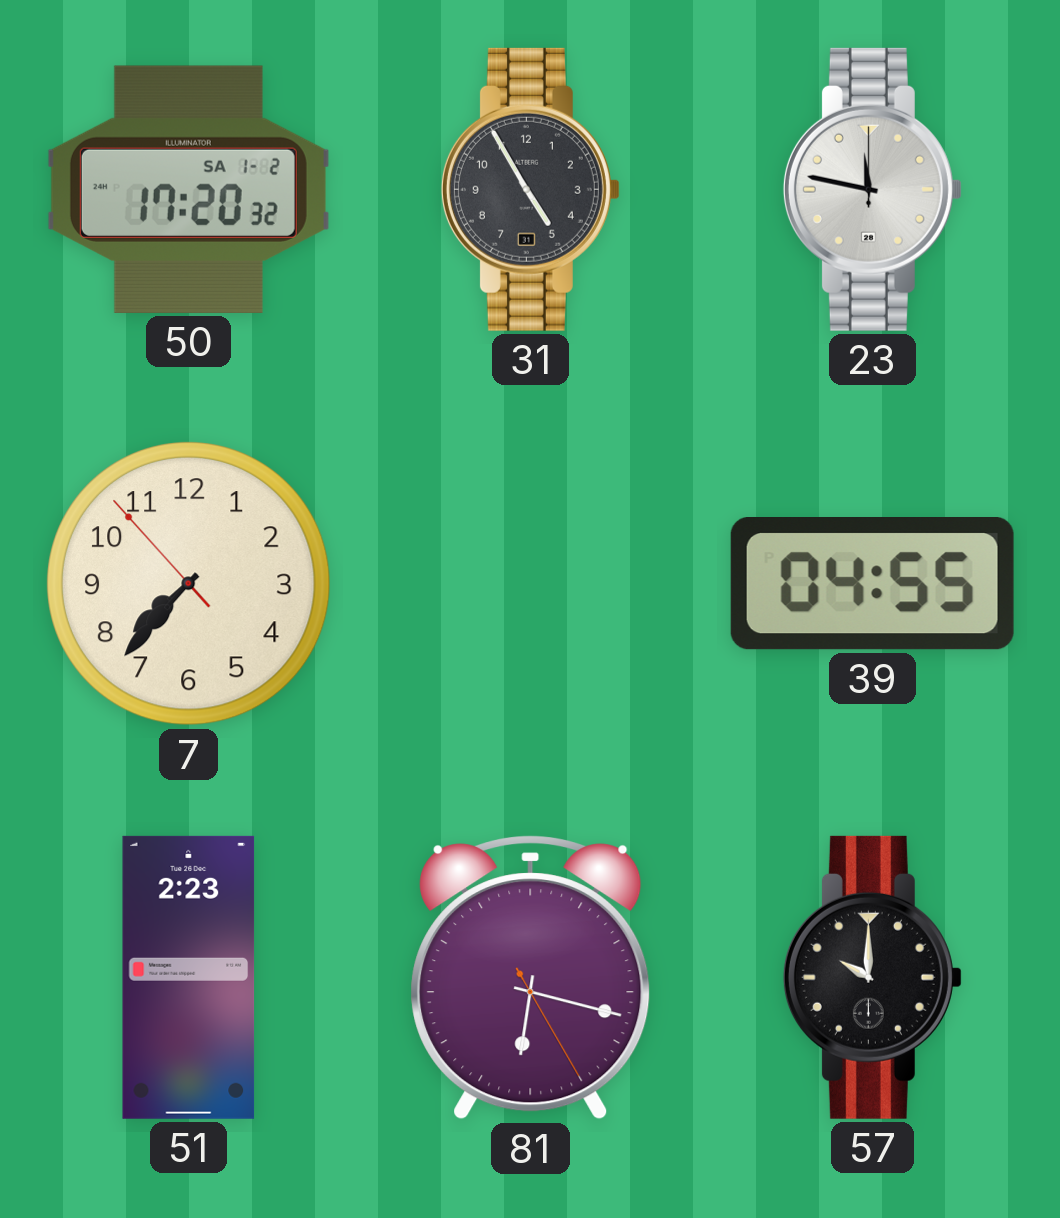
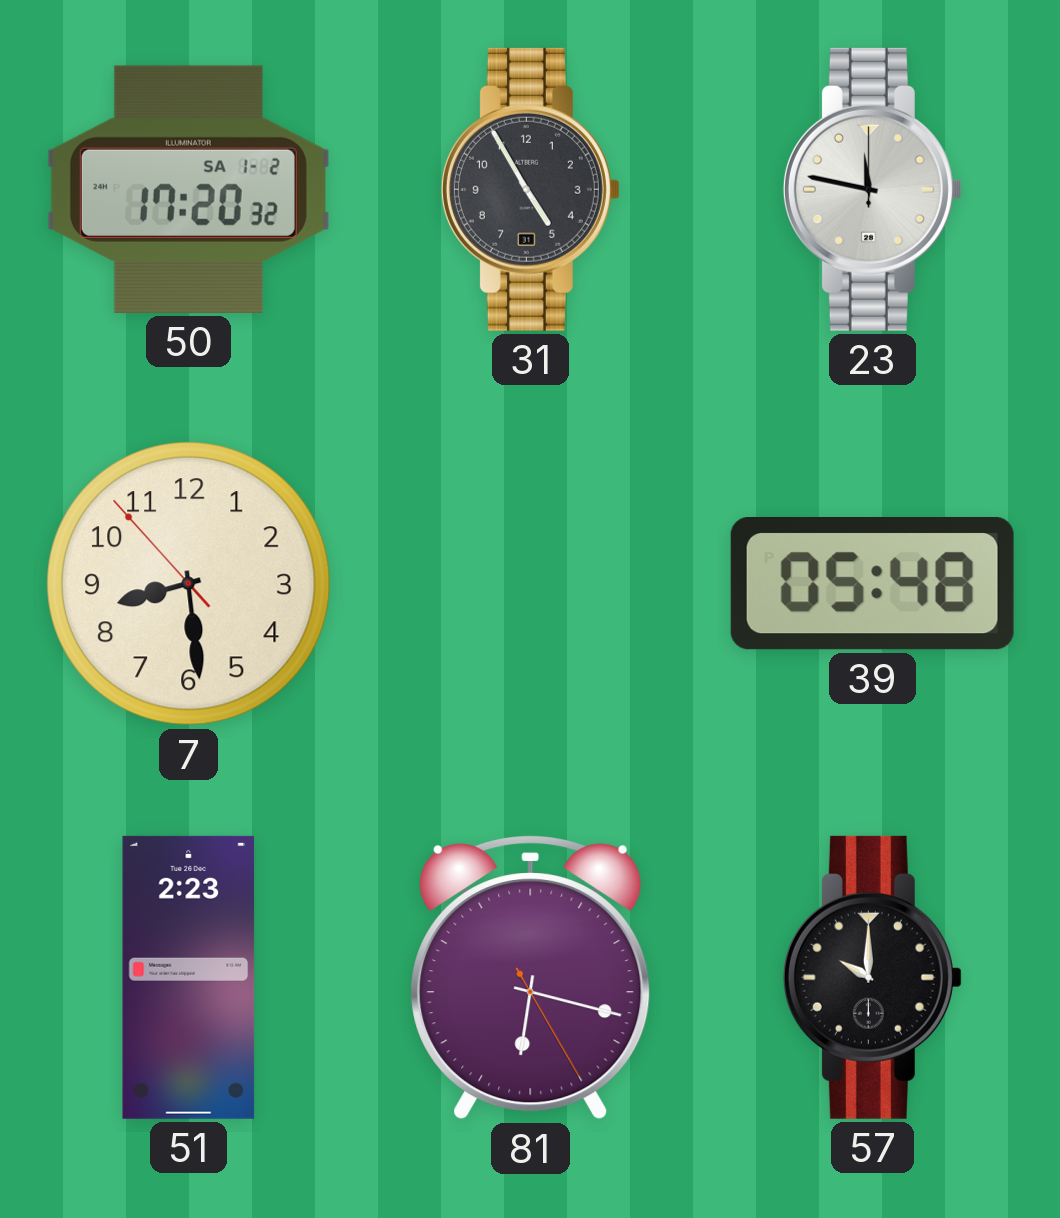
7: 7:36 -> 8:28
39: 04:55 -> 05:48
